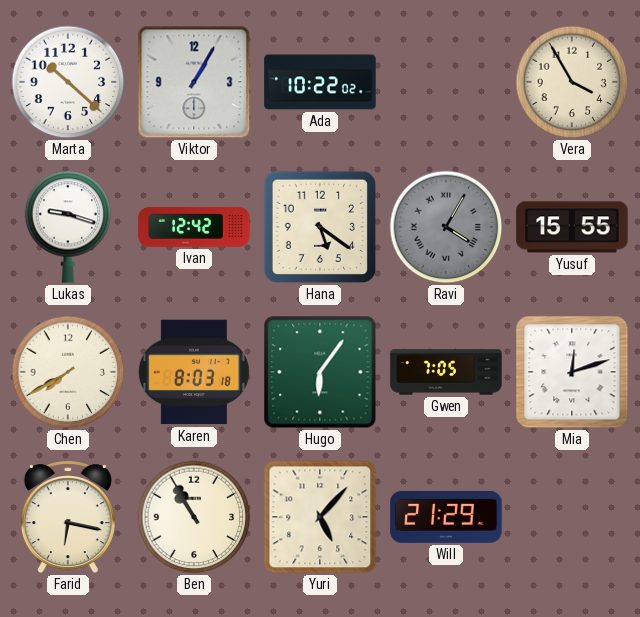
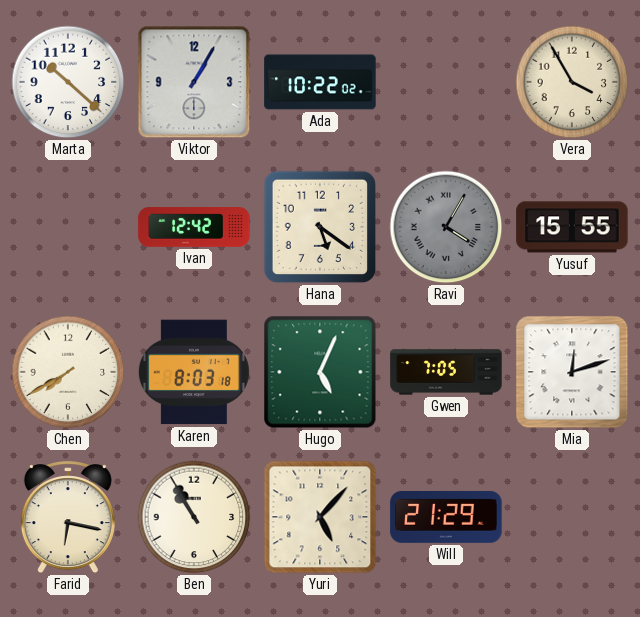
Lukas: 9:18 -> none
Hugo: 6:06 -> 5:04
